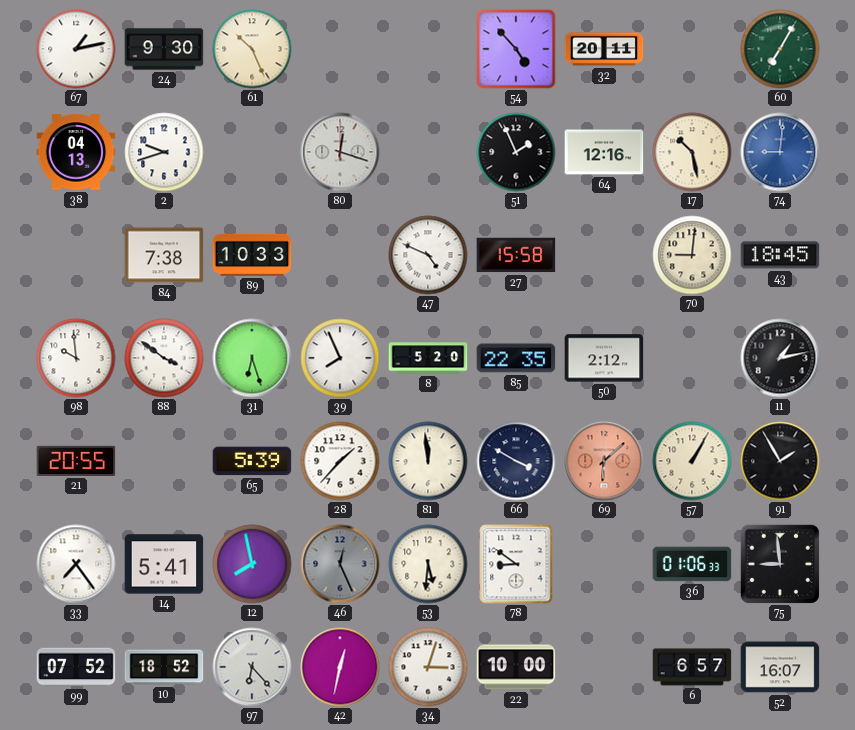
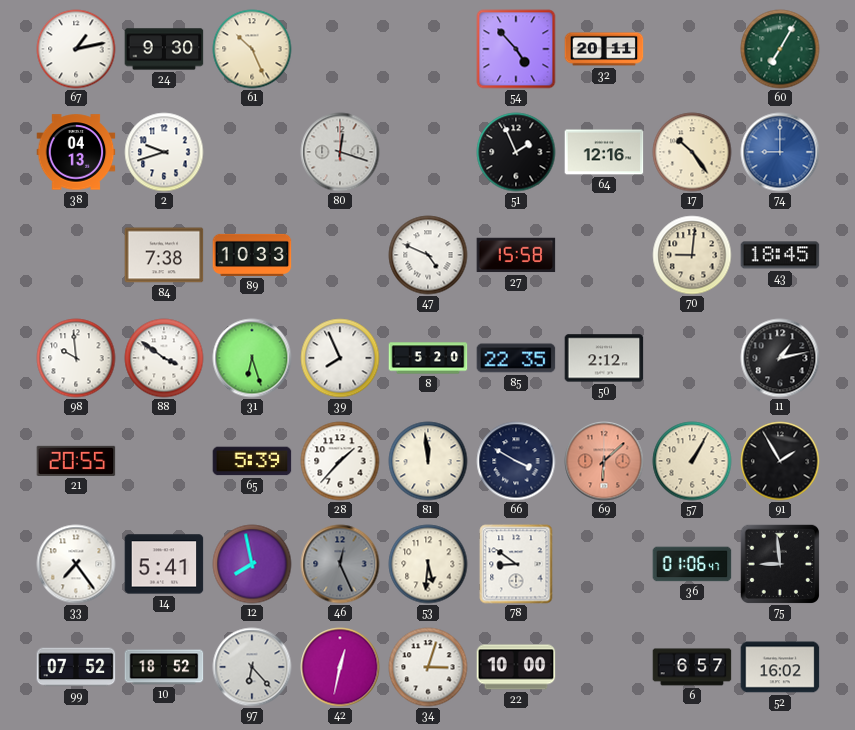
17: 10:28 -> 10:24
74: 9:01 -> 9:00
36: 01:06:33 -> 01:06:47
52: 16:07 -> 16:02
